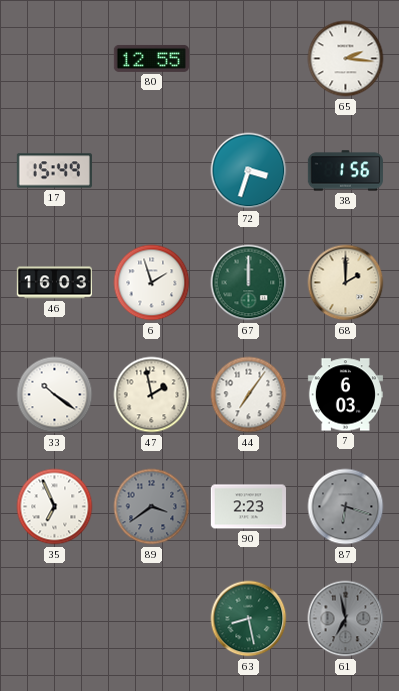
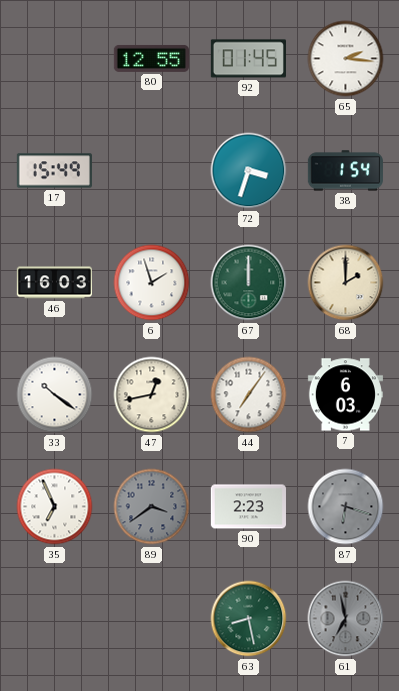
92: none -> 01:45
38: 1:56 -> 1:54
47: 1:58 -> 12:43
